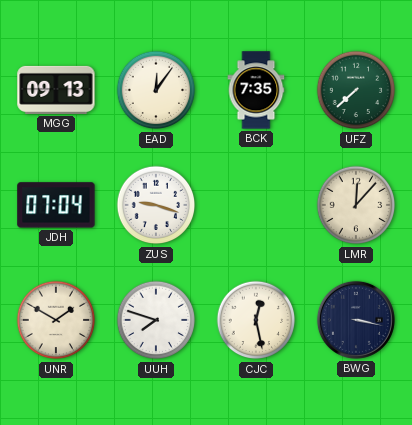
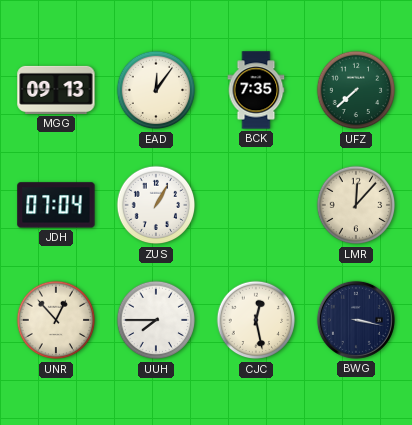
ZUS: 9:18 -> 1:05
UNR: 1:50 -> 12:53
UUH: 7:48 -> 7:45
